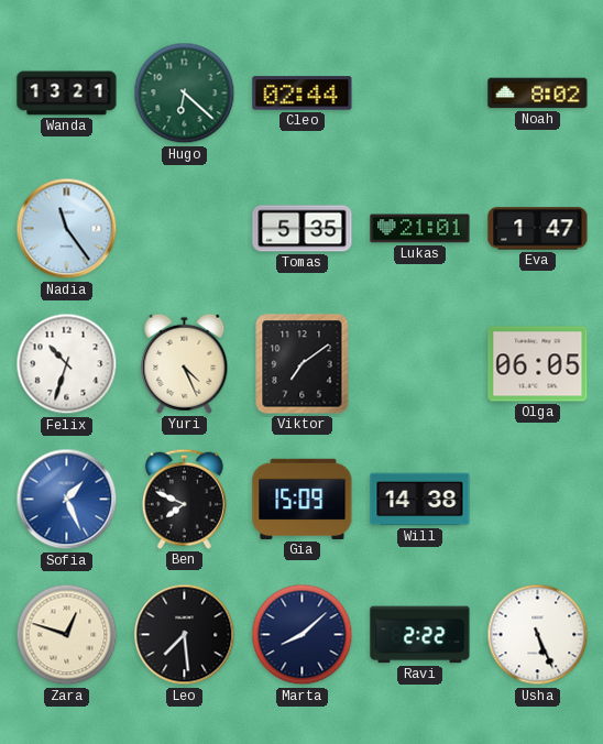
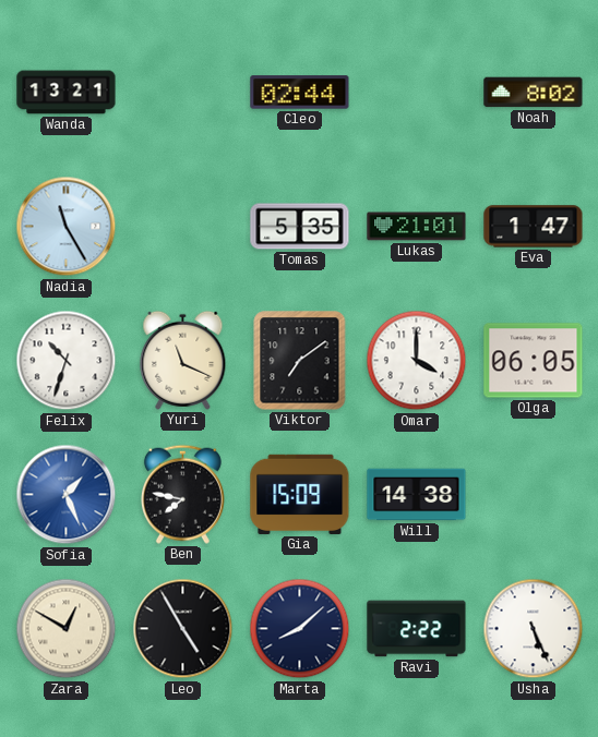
Hugo: 6:22 -> none
Nadia: 11:24 -> 11:25
Yuri: 4:26 -> 11:19
Omar: none -> 4:00
Ben: 7:49 -> 7:47
Zara: 12:48 -> 12:50
Leo: 7:29 -> 4:55
